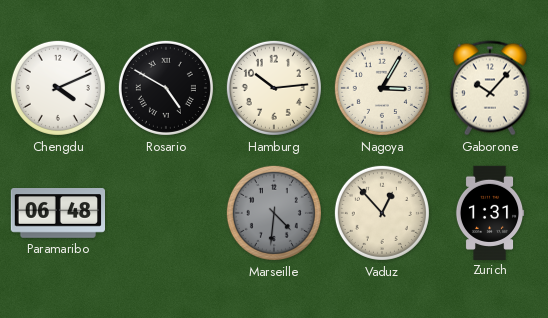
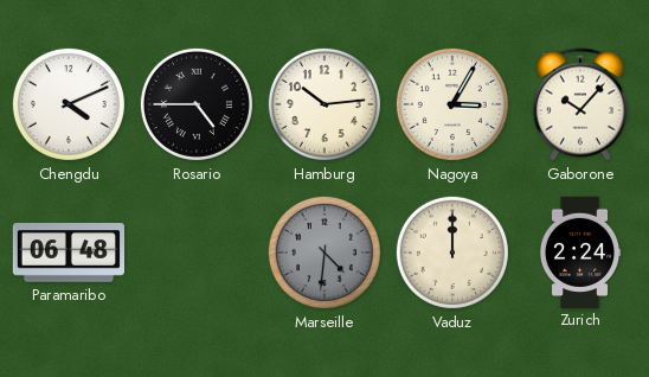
Rosario: 4:50 -> 4:45
Vaduz: 12:53 -> 12:00
Zurich: 1:31 -> 2:24
